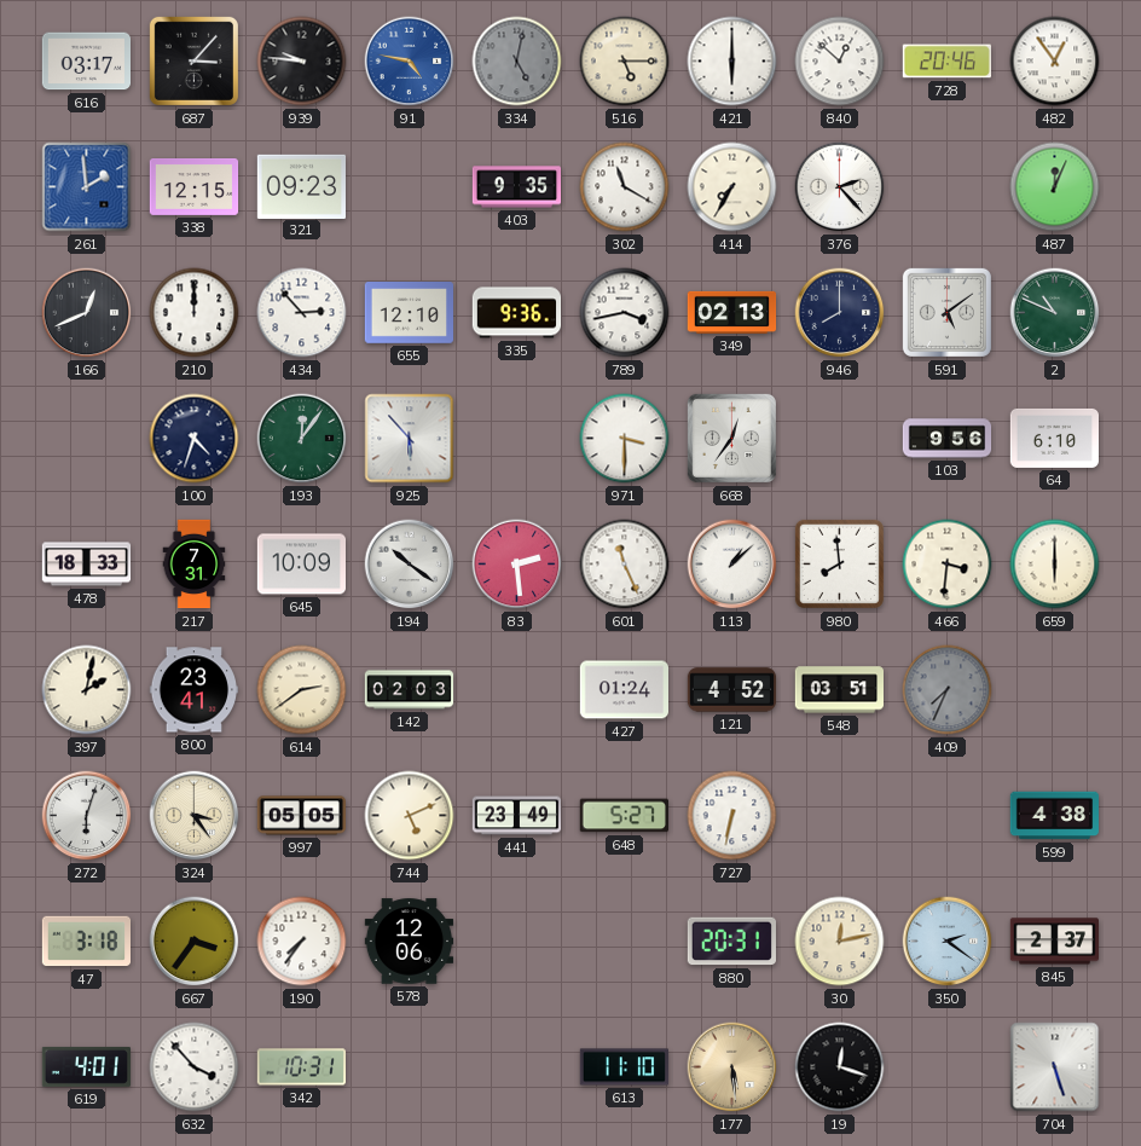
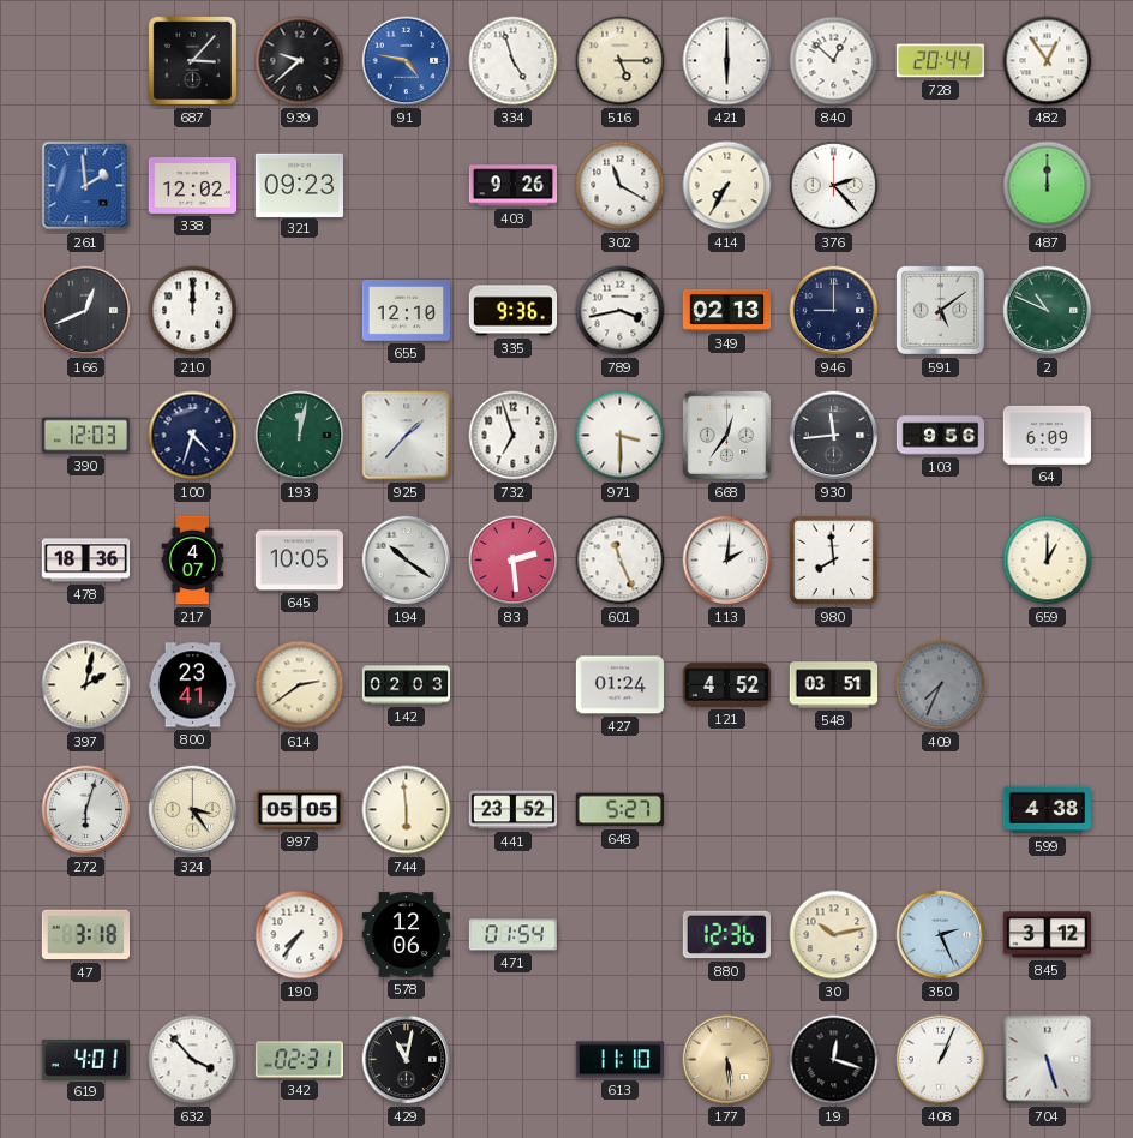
616: 03:17 -> none
939: 9:46 -> 9:38
334: 5:02 -> 4:57
334 dial: grey -> white
728: 20:46 -> 20:44
338: 12:15 -> 12:02
403: 9:35 -> 9:26
487: 12:04 -> 12:00
434: 2:53 -> none
946: 8:00 -> 9:00
390: none -> 12:03
193: 12:06 -> 12:02
925: 5:53 -> 1:37
732: none -> 6:57
930: none -> 11:44
64: 6:10 -> 6:09
478: 18:33 -> 18:36
217: 7:31 -> 4:07
645: 10:09 -> 10:05
113: 1:08 -> 2:01
466: 3:31 -> none
659: 6:00 -> 1:00
744: 5:11 -> 5:59
441: 23:49 -> 23:52
727: 6:32 -> none
667: 3:36 -> none
471: none -> 01:54
880: 20:31 -> 12:36
30: 12:13 -> 10:13
350: 2:21 -> 2:26
845: 2:37 -> 3:12
342: 10:31 -> 02:31
429: none -> 11:02
408: none -> 1:04
